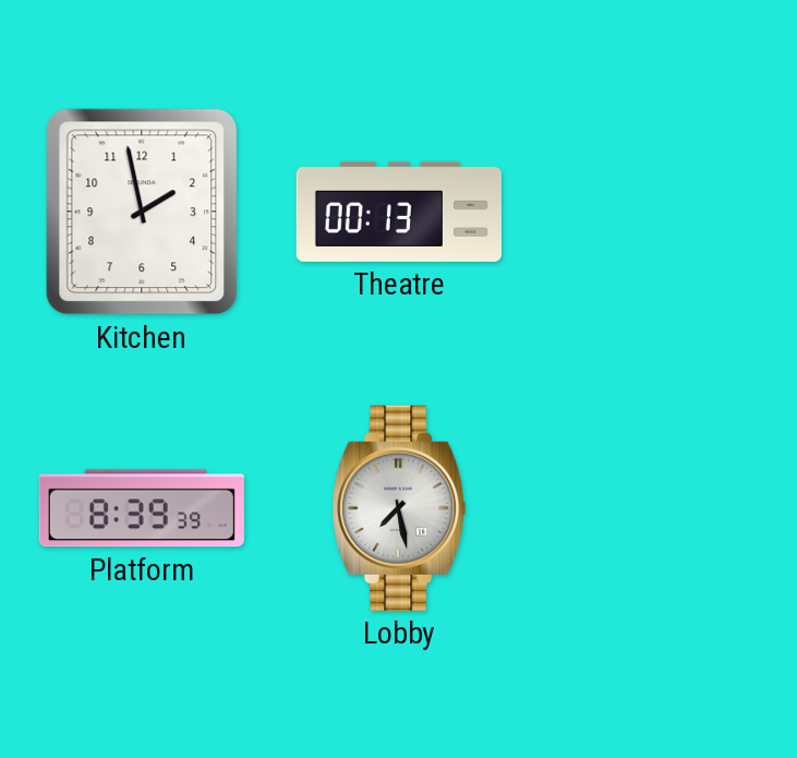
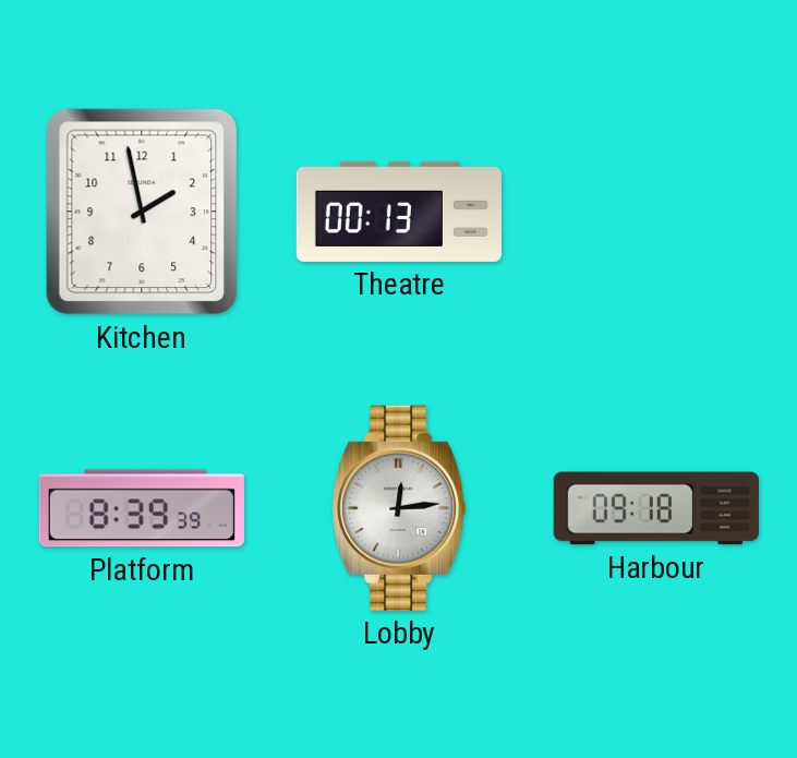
Lobby: 7:28 -> 12:14
Harbour: none -> 09:18
